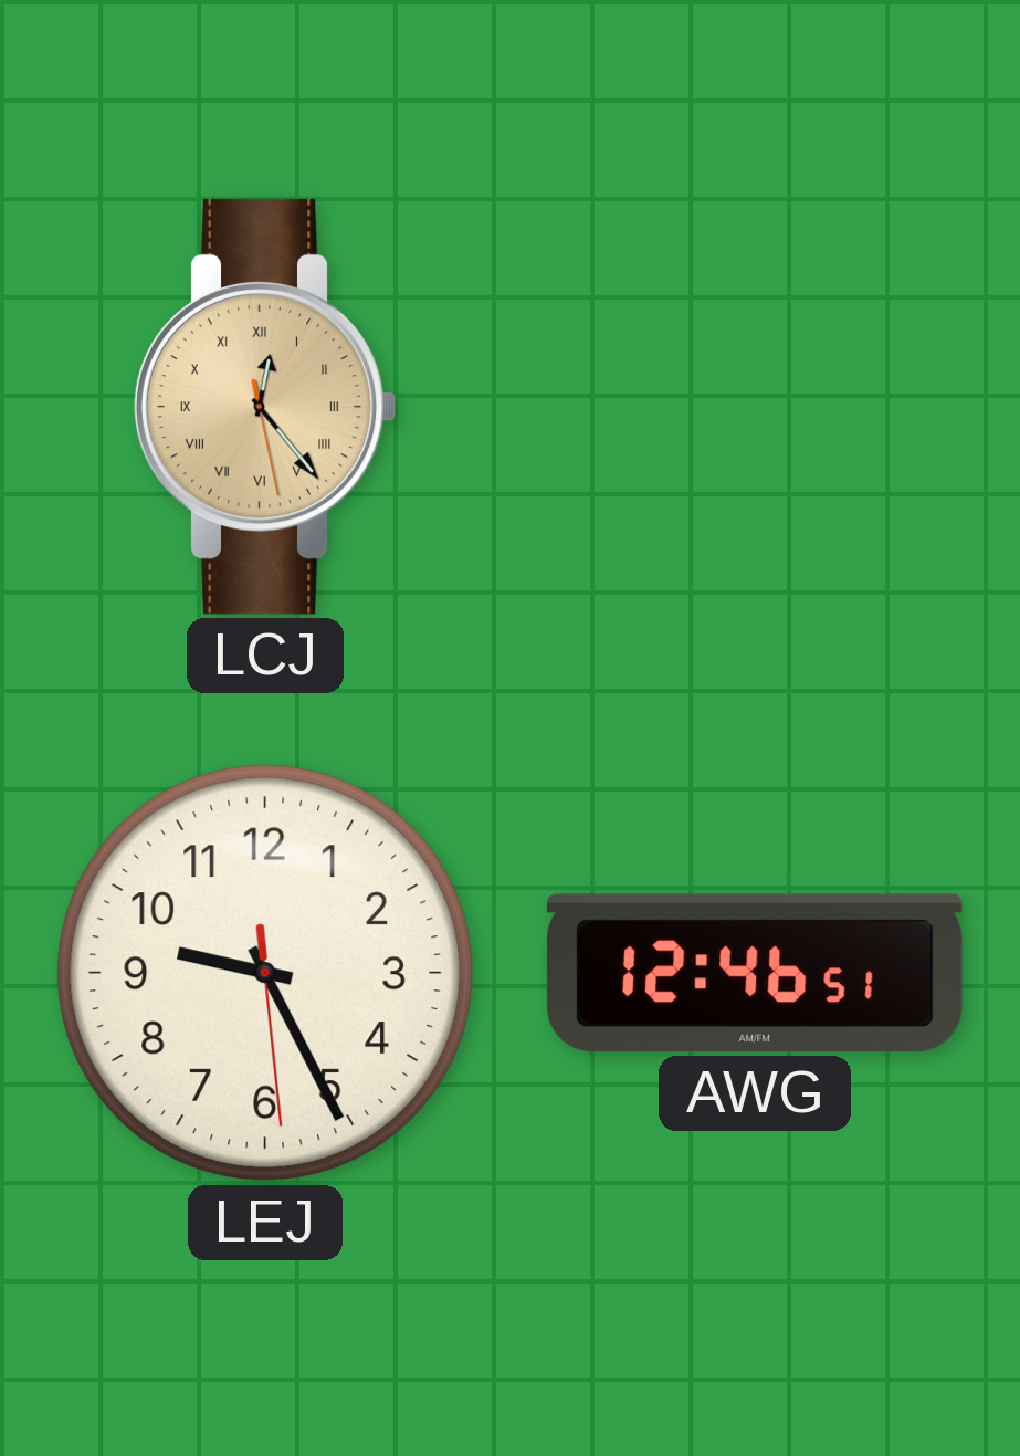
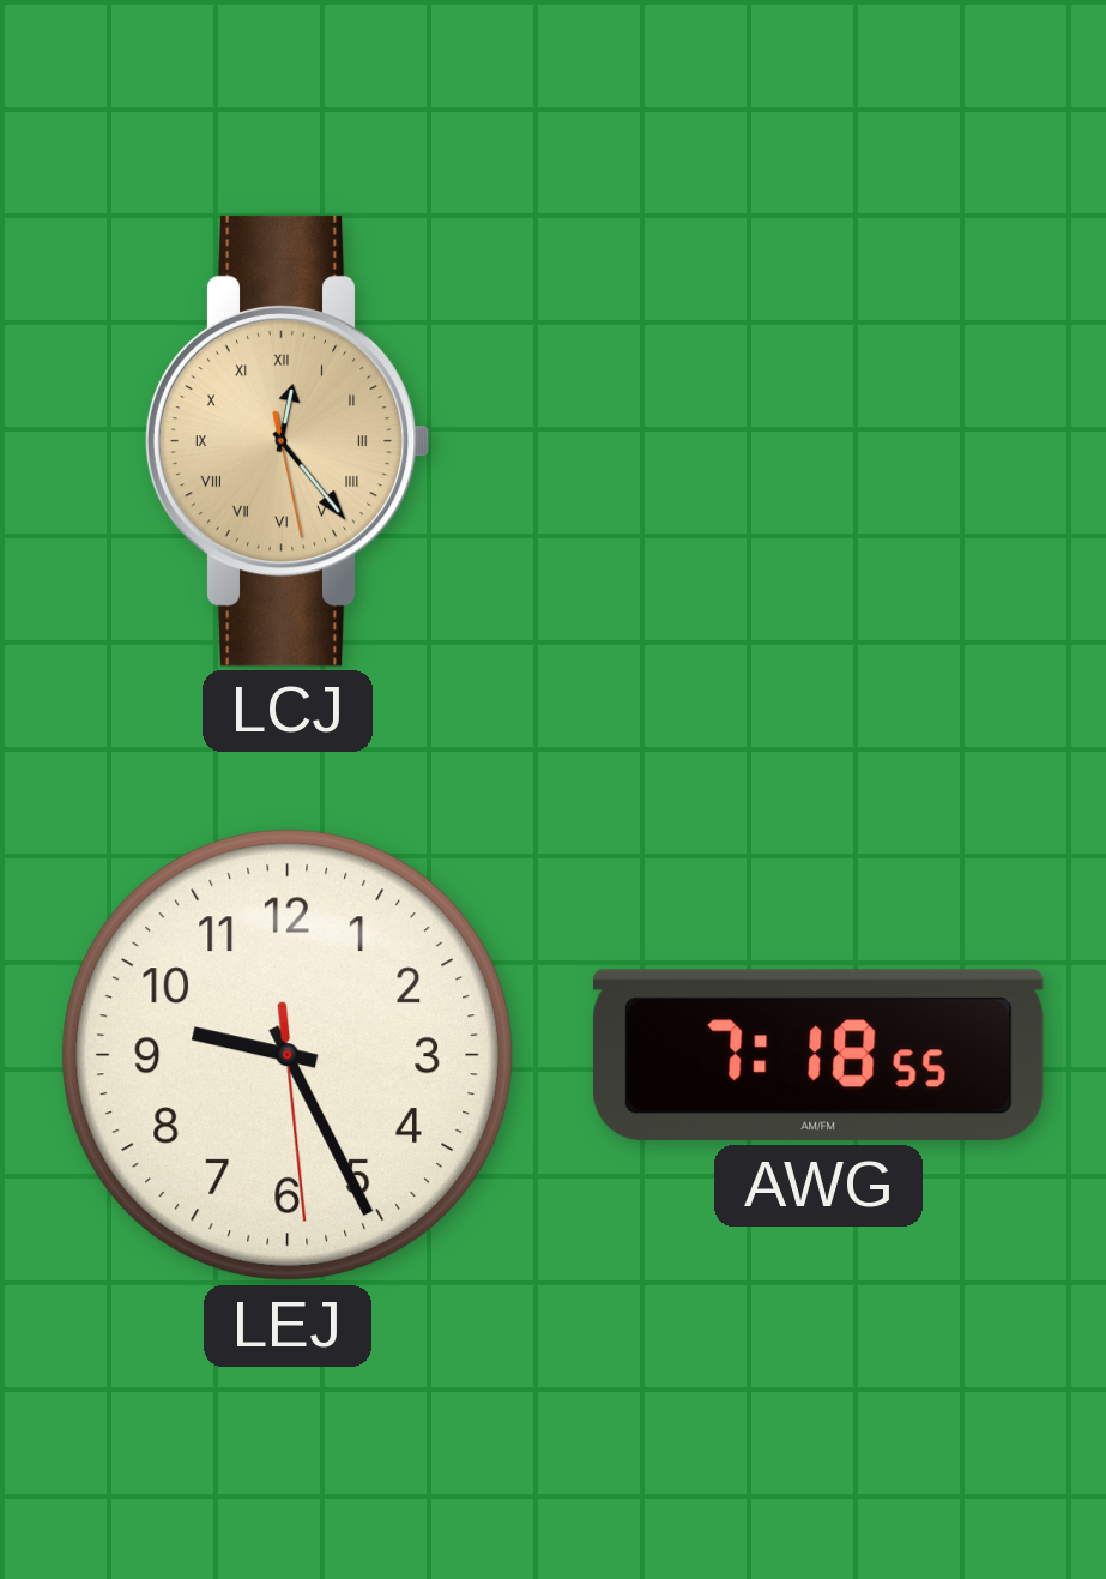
AWG: 12:46 -> 7:18
